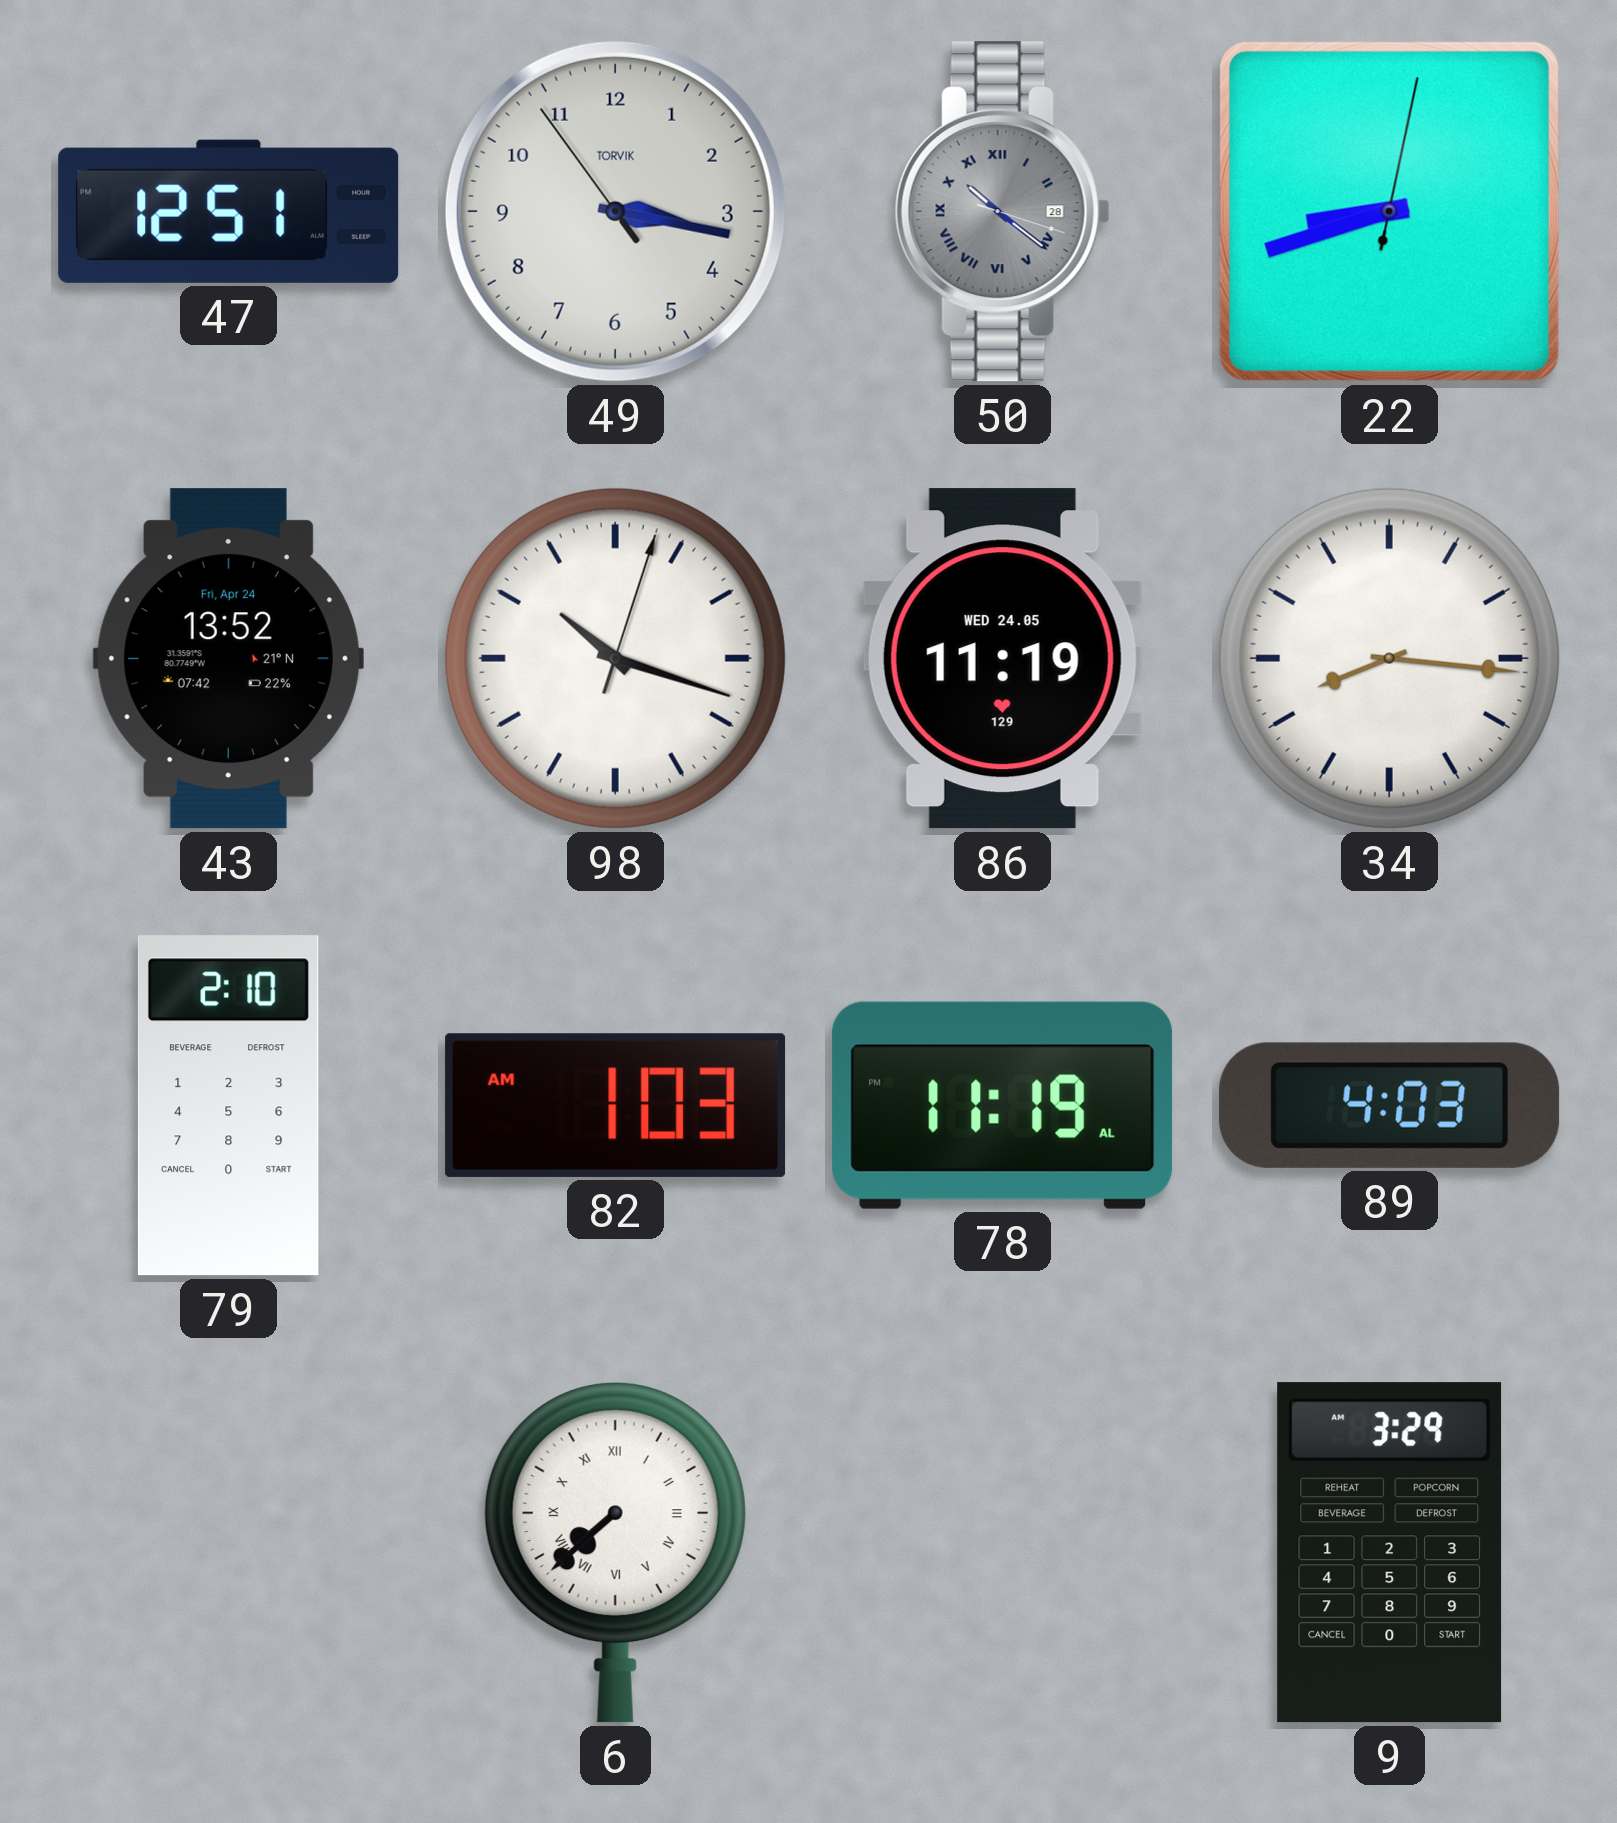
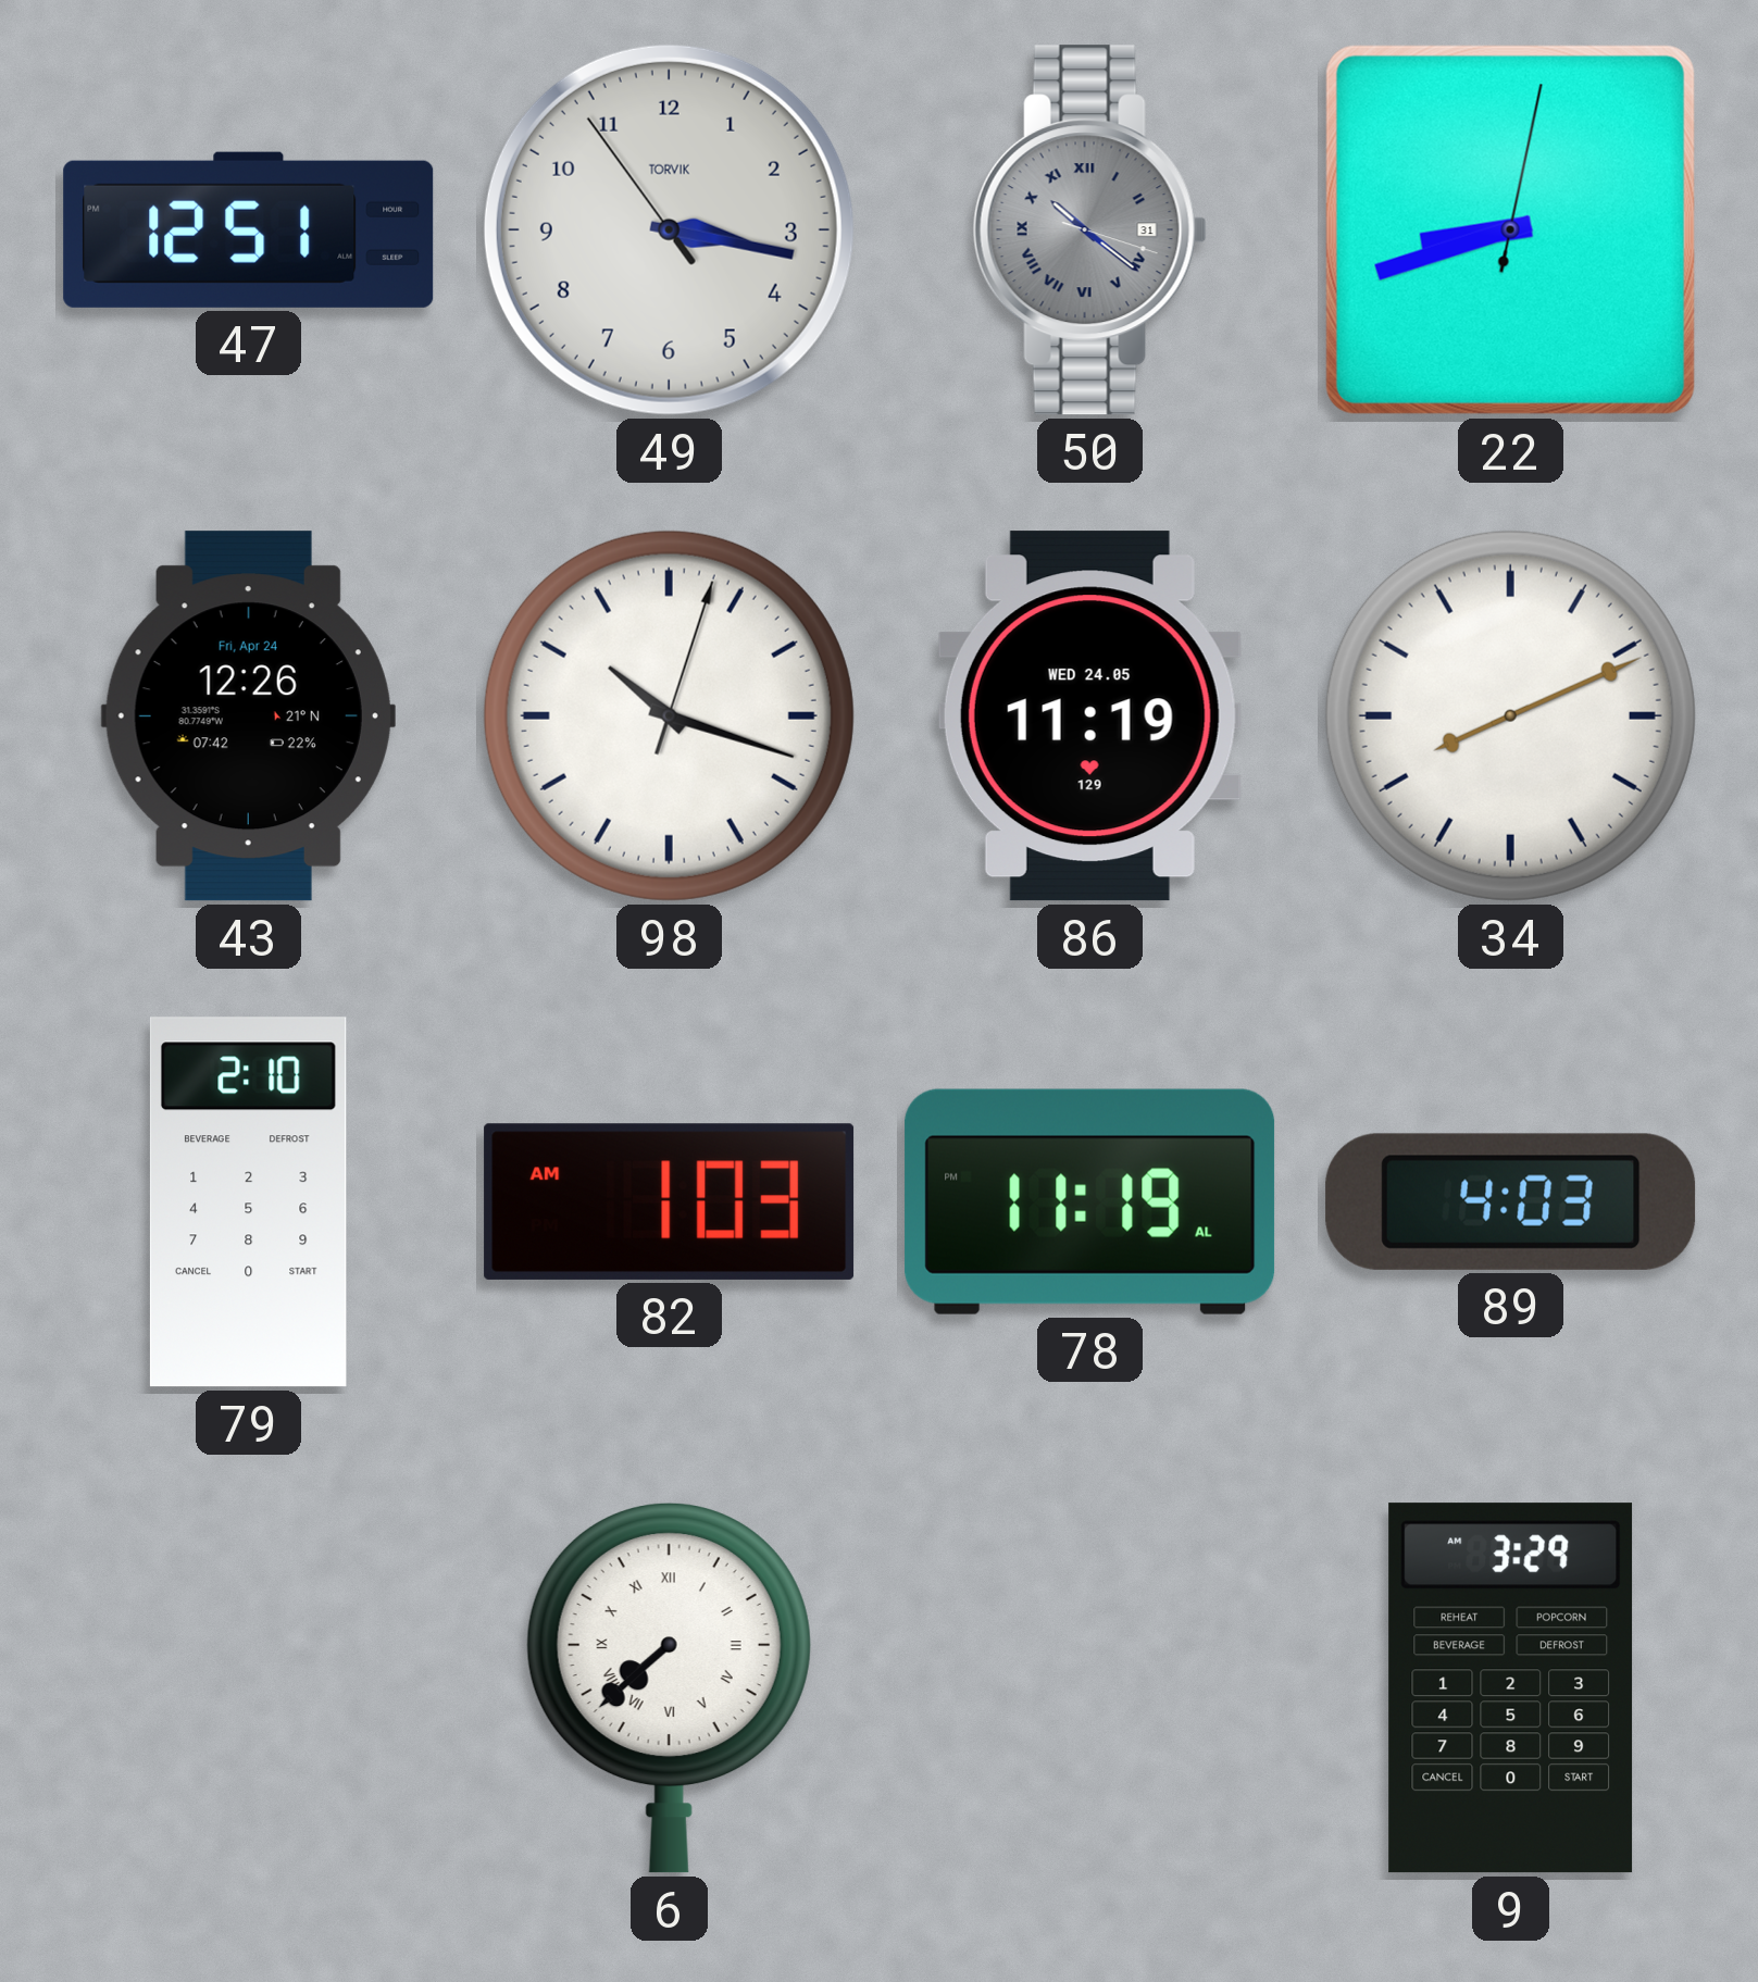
50 date: 28 -> 31
43: 13:52 -> 12:26
34: 8:16 -> 8:11
